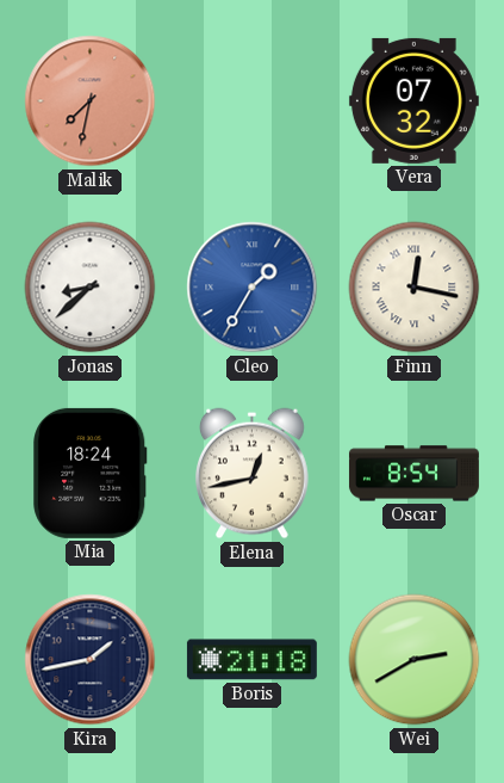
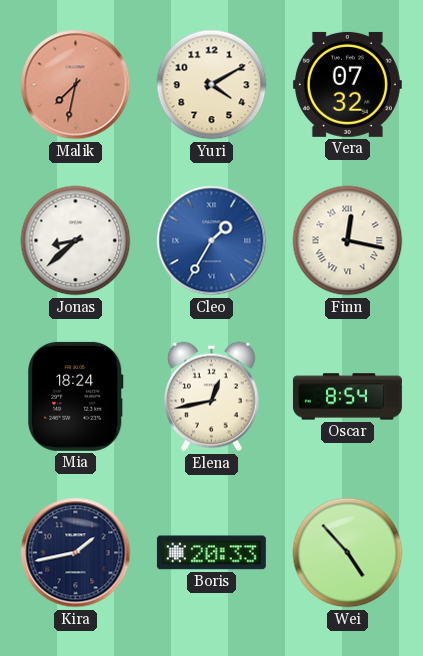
Yuri: none -> 4:10
Boris: 21:18 -> 20:33
Wei: 2:40 -> 4:53
